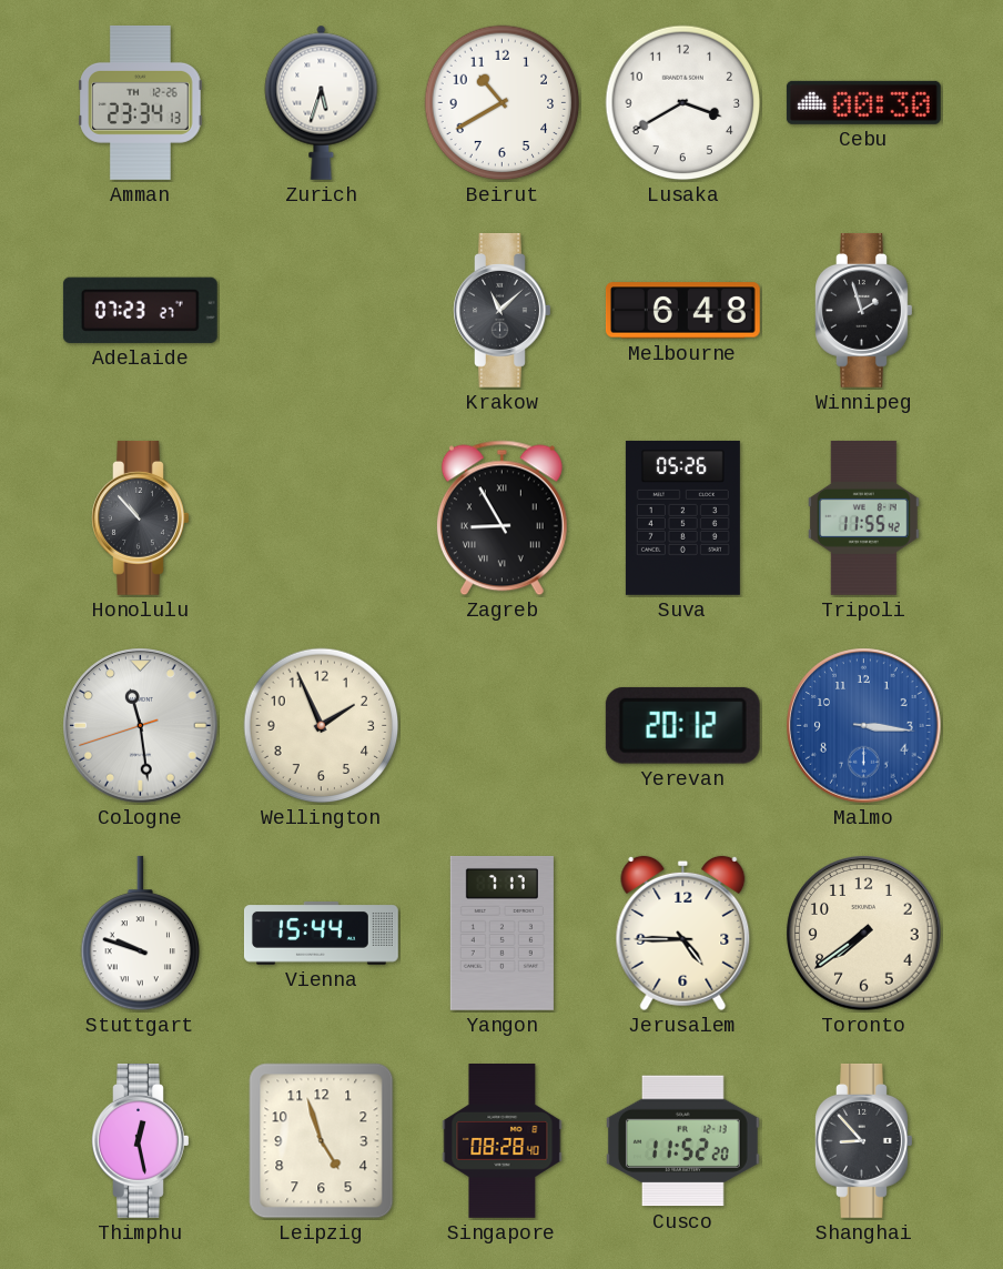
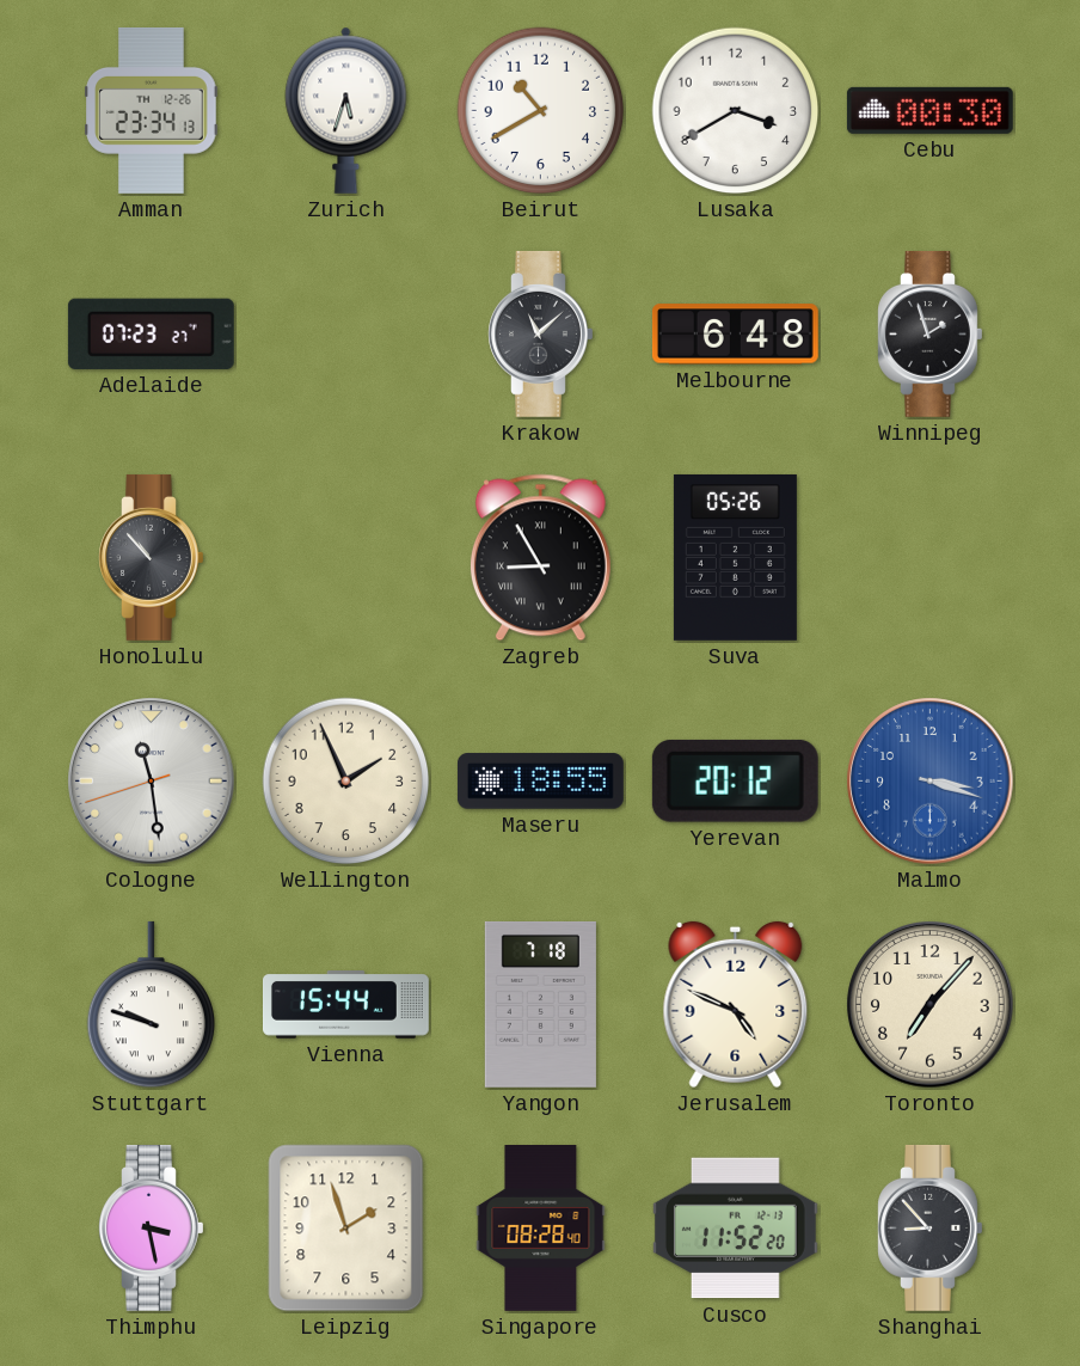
Tripoli: 11:55 -> none
Maseru: none -> 18:55
Malmo: 3:16 -> 3:18
Yangon: 7:17 -> 7:18
Jerusalem: 4:45 -> 4:49
Toronto: 7:39 -> 7:07
Thimphu: 12:28 -> 3:28
Leipzig: 4:57 -> 1:57
